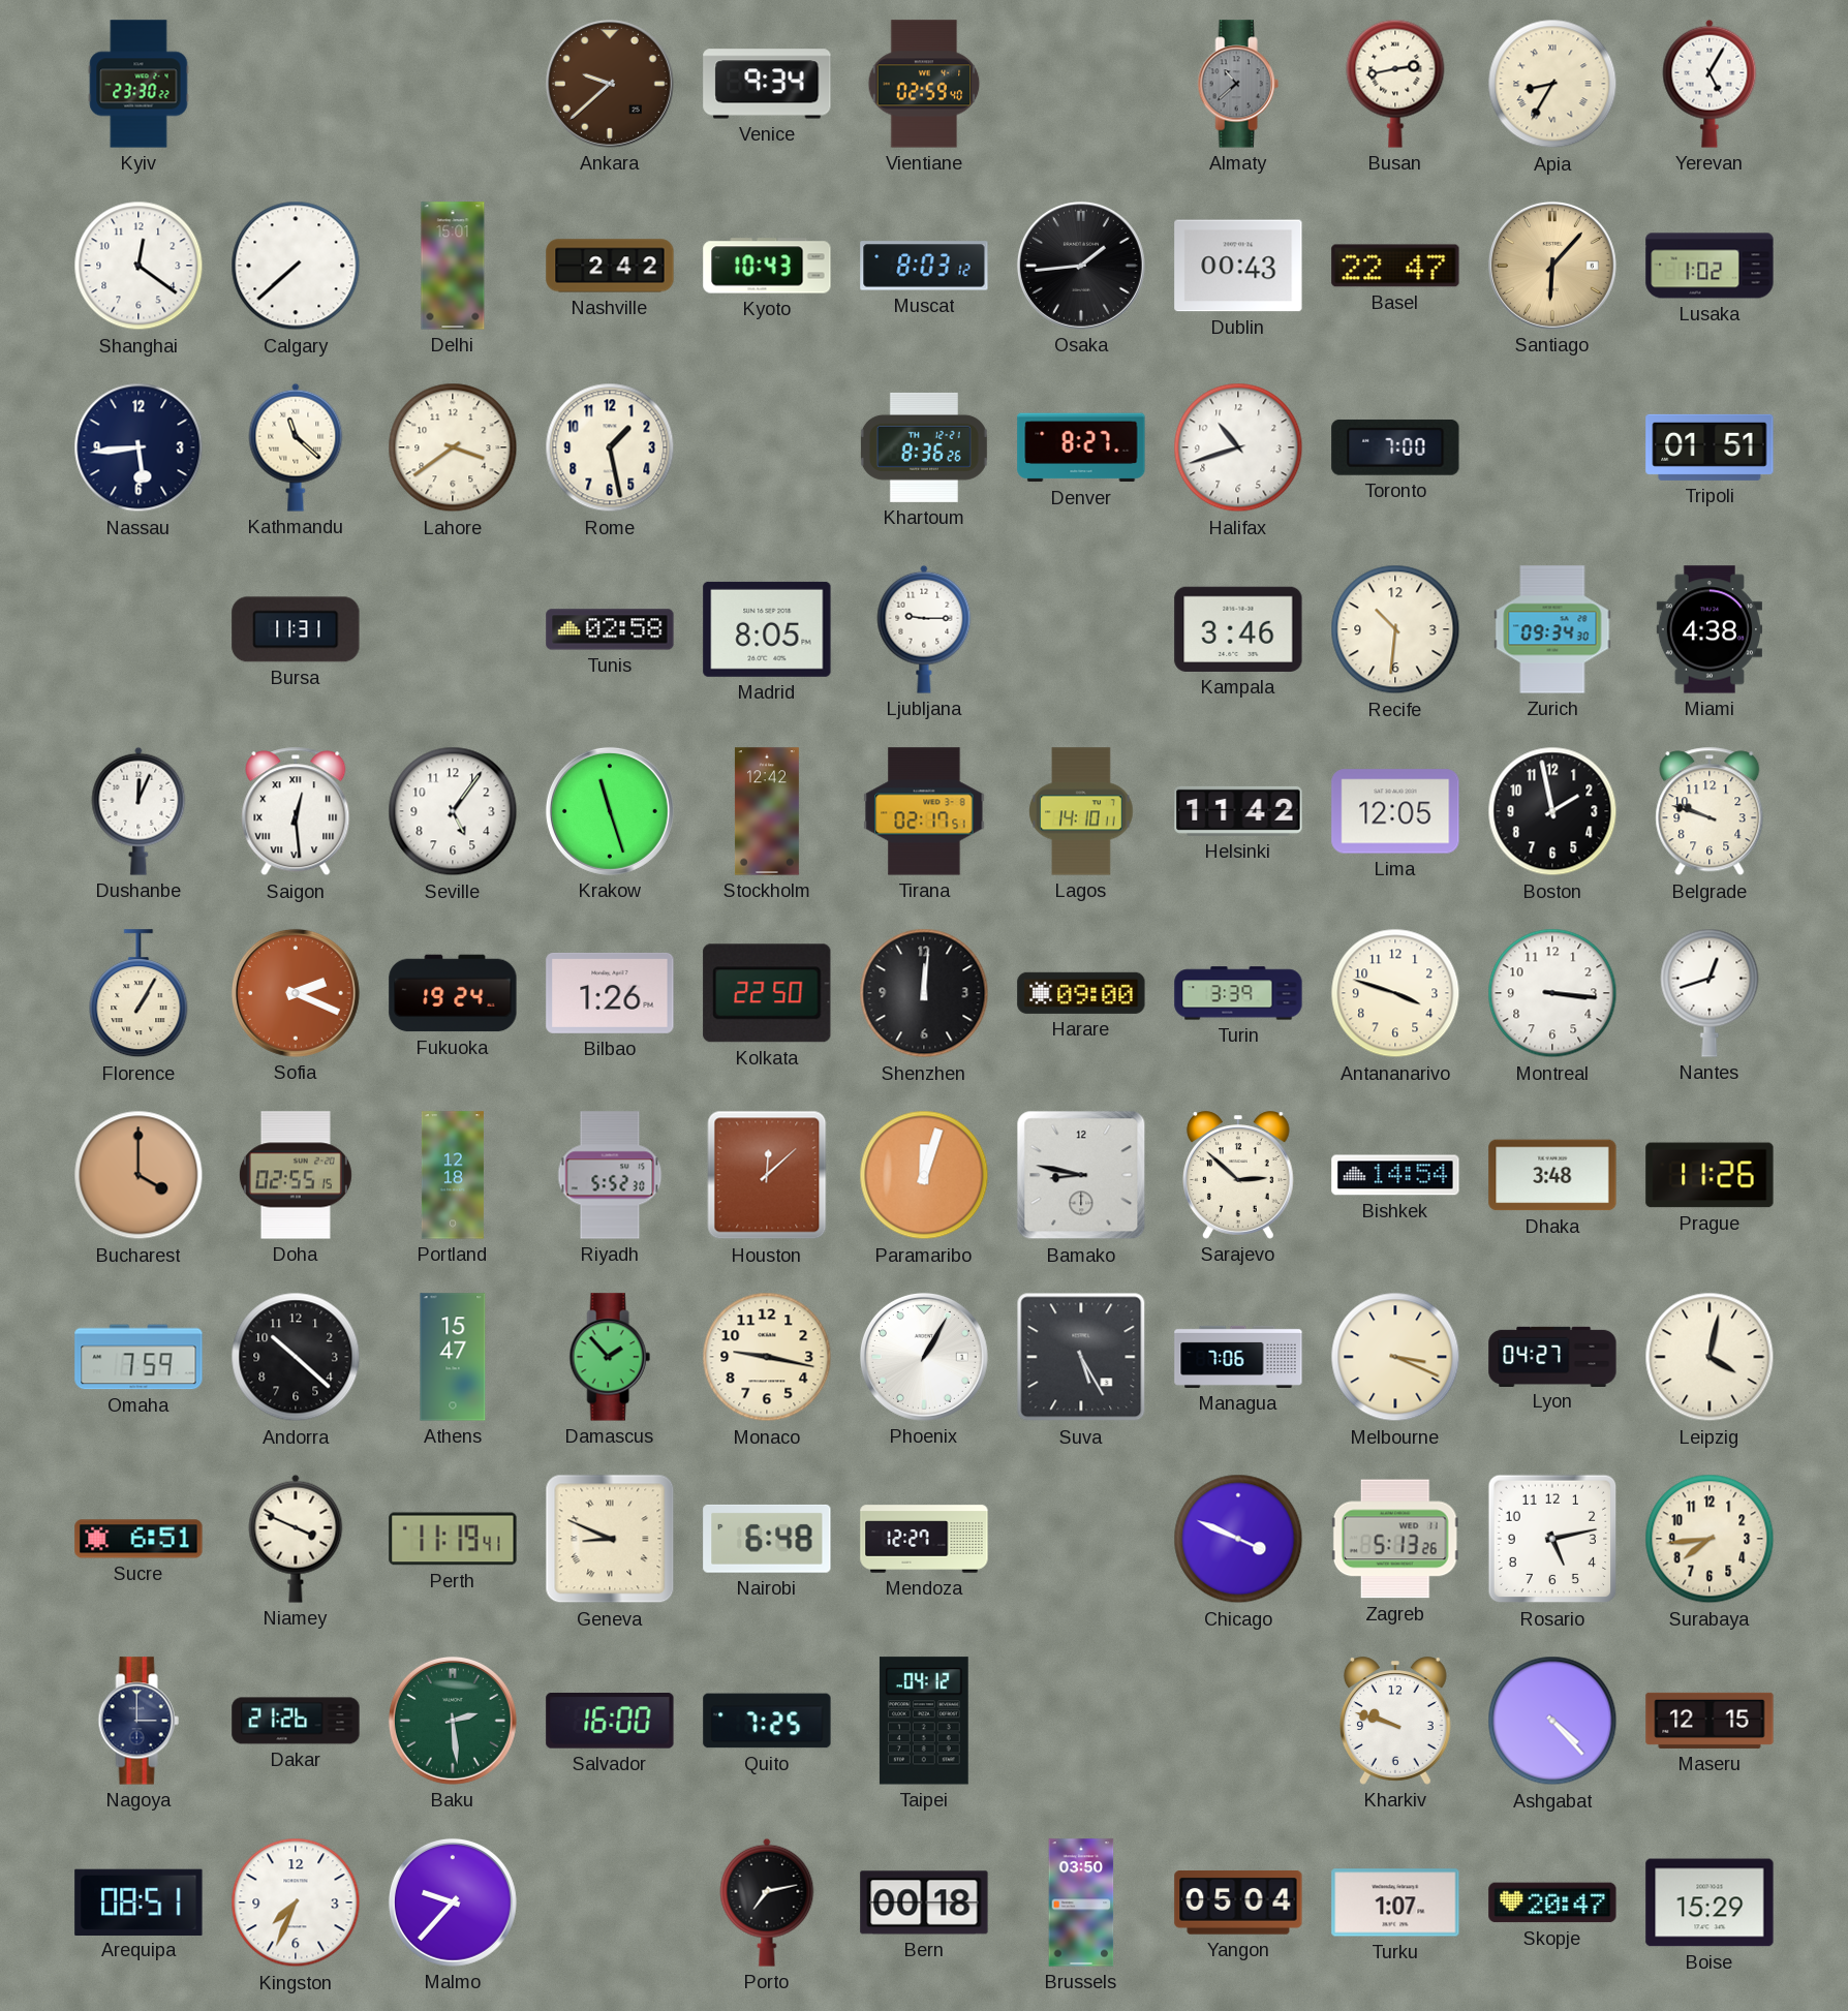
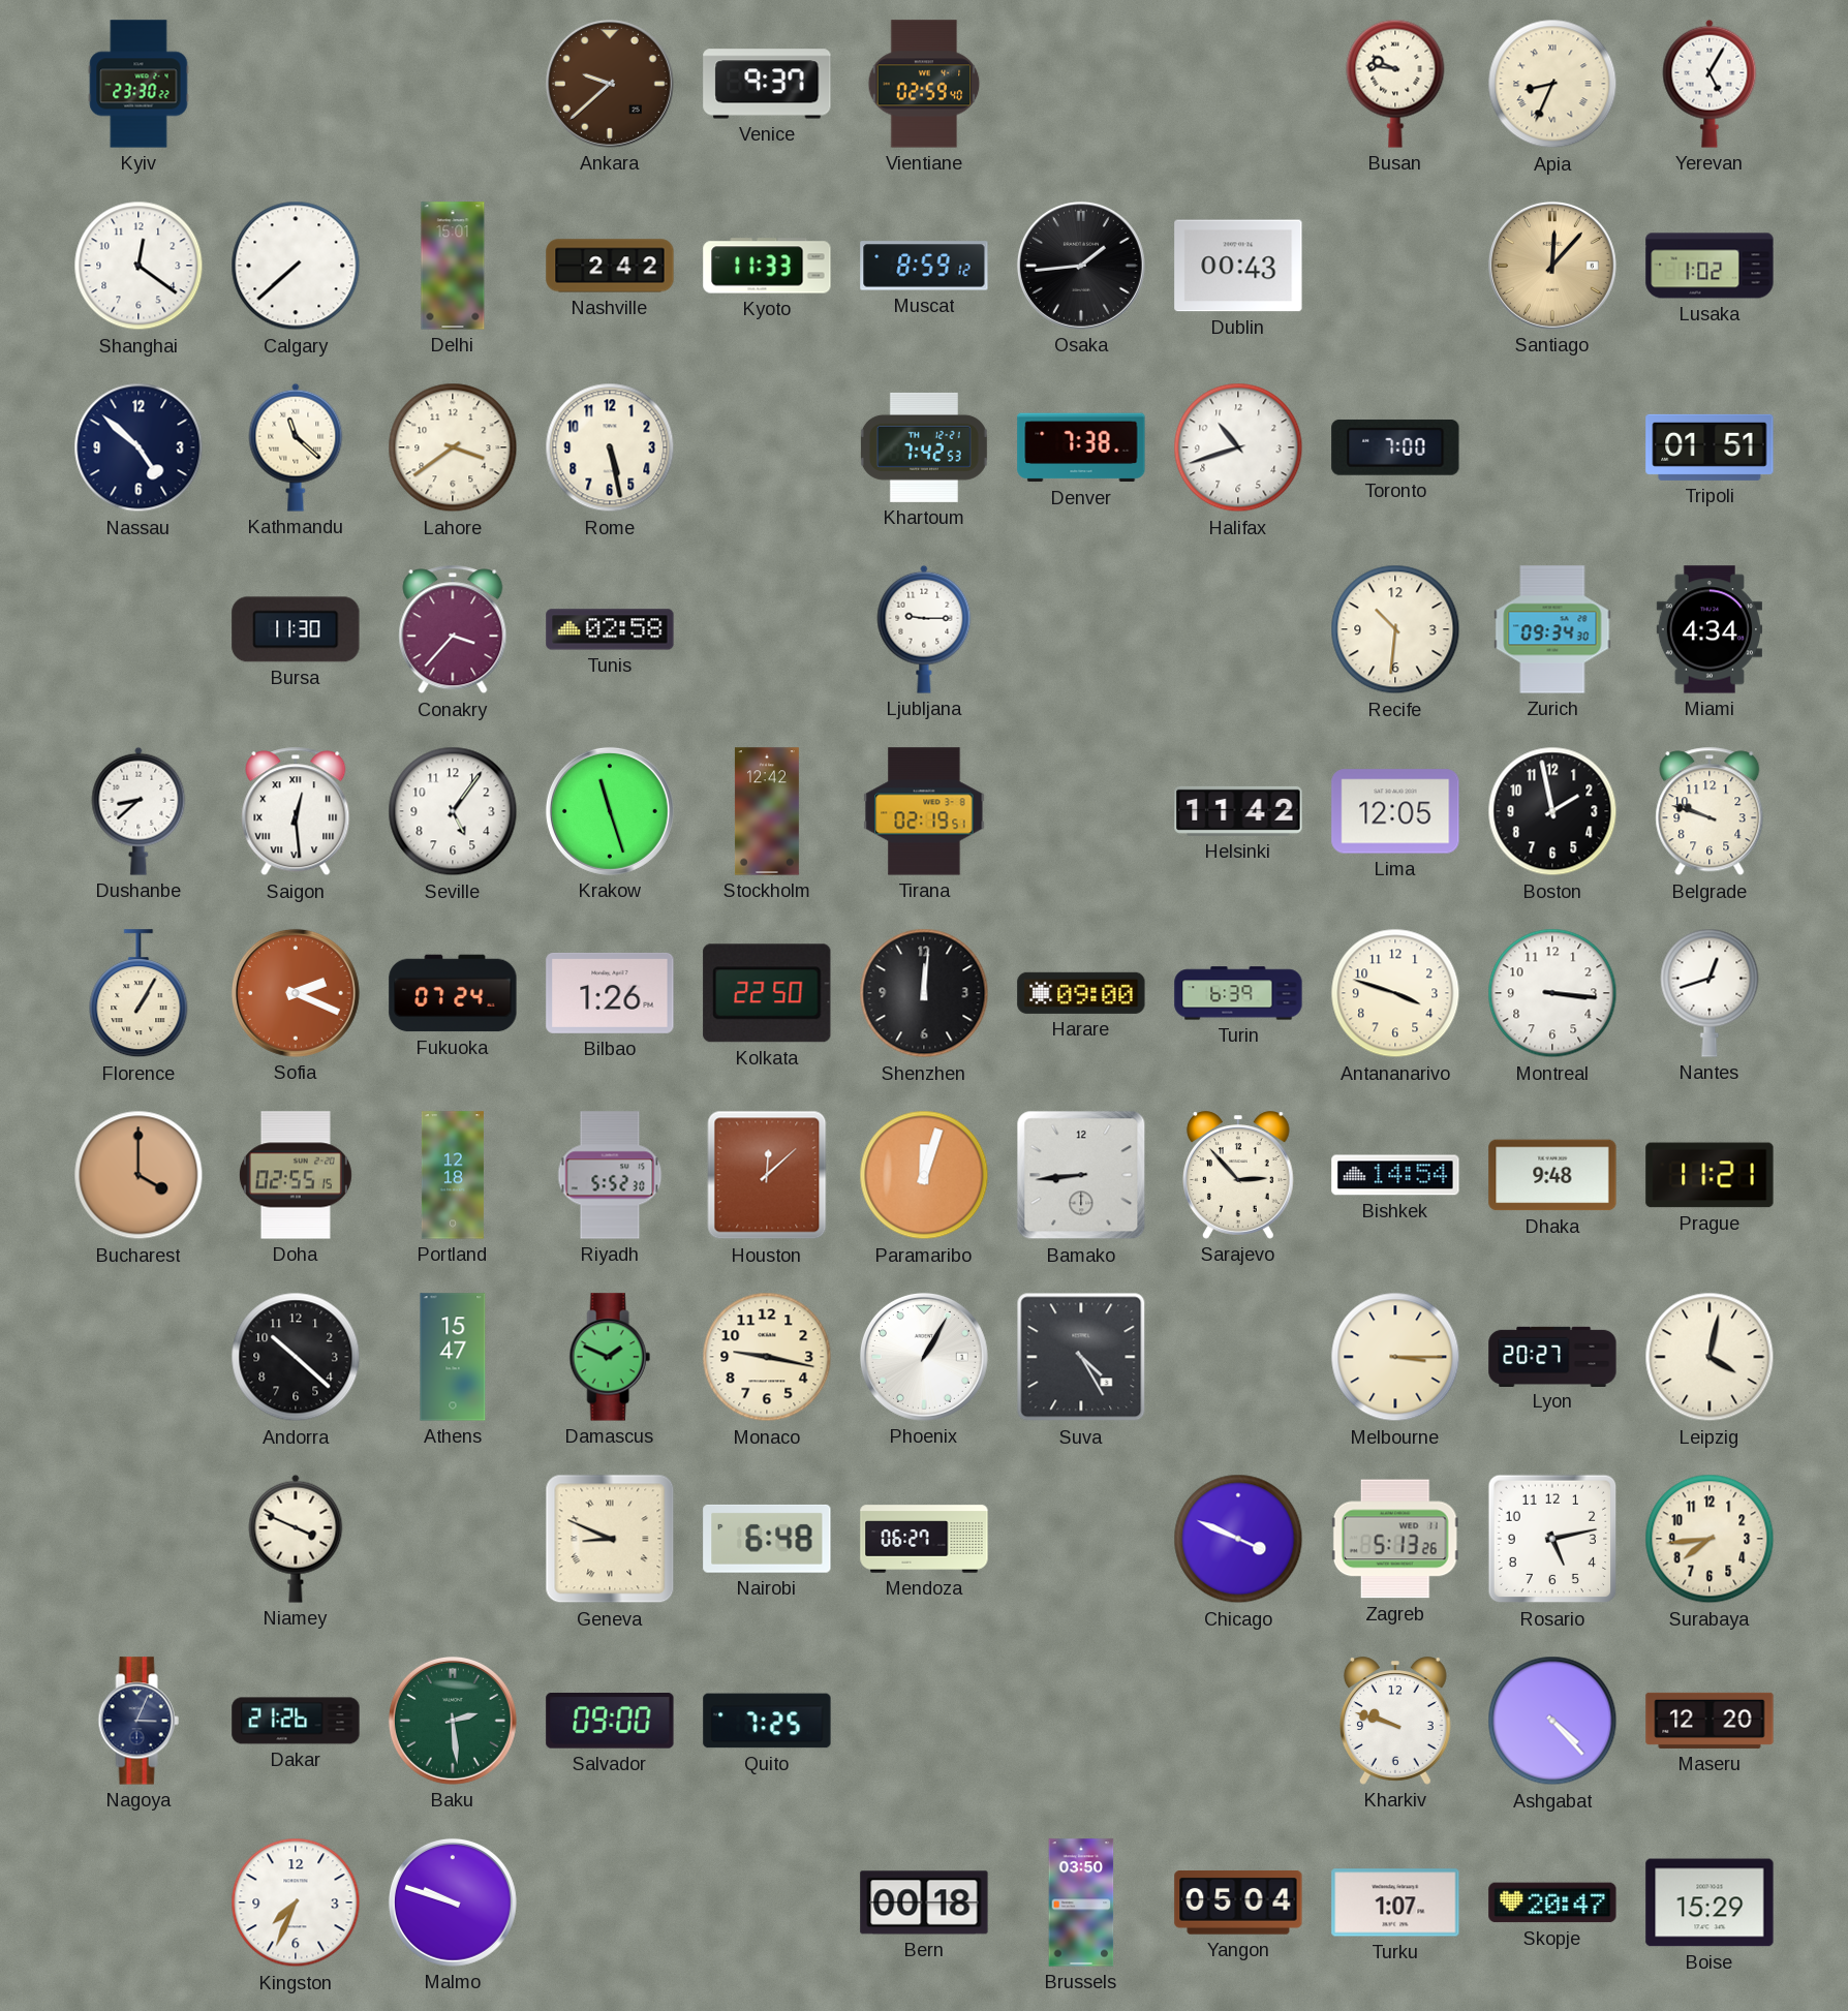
Venice: 9:34 -> 9:37
Almaty: 10:38 -> none
Busan: 2:43 -> 9:46
Apia: 8:35 -> 8:34
Kyoto: 10:43 -> 11:33
Muscat: 8:03 -> 8:59
Basel: 22:47 -> none
Santiago: 6:07 -> 12:07
Nassau: 5:44 -> 4:52
Rome: 1:28 -> 5:28
Khartoum: 8:36 -> 7:42
Denver: 8:27 -> 7:38
Bursa: 11:31 -> 11:30
Conakry: none -> 3:37
Madrid: 8:05 -> none
Kampala: 3:46 -> none
Miami: 4:38 -> 4:34
Dushanbe: 12:04 -> 8:38
Tirana: 02:17 -> 02:19
Lagos: 14:10 -> none
Fukuoka: 19:24 -> 07:24
Turin: 3:39 -> 6:39
Bamako: 8:47 -> 8:44
Sarajevo: 2:52 -> 2:53
Dhaka: 3:48 -> 9:48
Prague: 11:26 -> 11:21
Omaha: 7:59 -> none
Damascus: 1:53 -> 1:49
Suva: 5:25 -> 4:25
Managua: 7:06 -> none
Melbourne: 3:19 -> 3:15
Lyon: 04:27 -> 20:27
Sucre: 6:51 -> none
Perth: 11:19 -> none
Mendoza: 12:27 -> 06:27
Nagoya: 3:00 -> 3:04
Salvador: 16:00 -> 09:00
Taipei: 04:12 -> none
Maseru: 12:15 -> 12:20
Arequipa: 08:51 -> none
Malmo: 9:37 -> 9:48
Porto: 7:13 -> none
